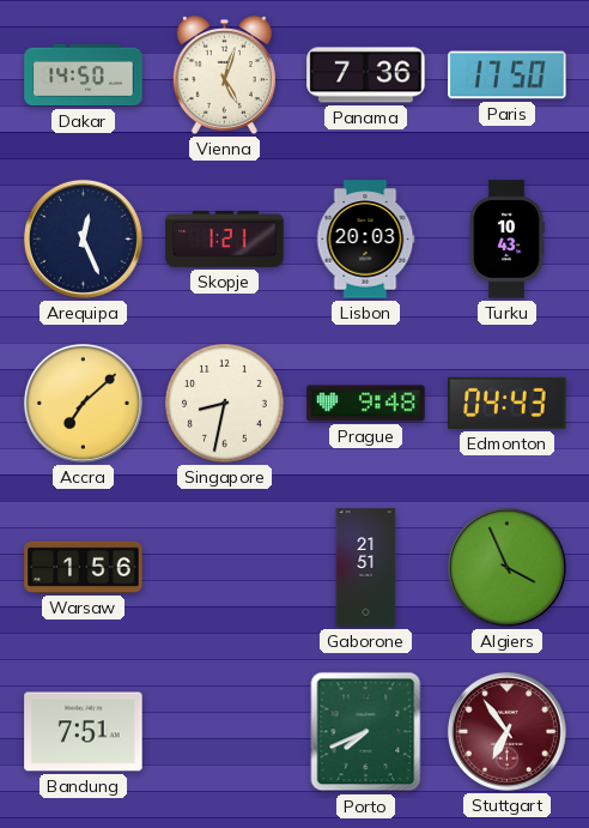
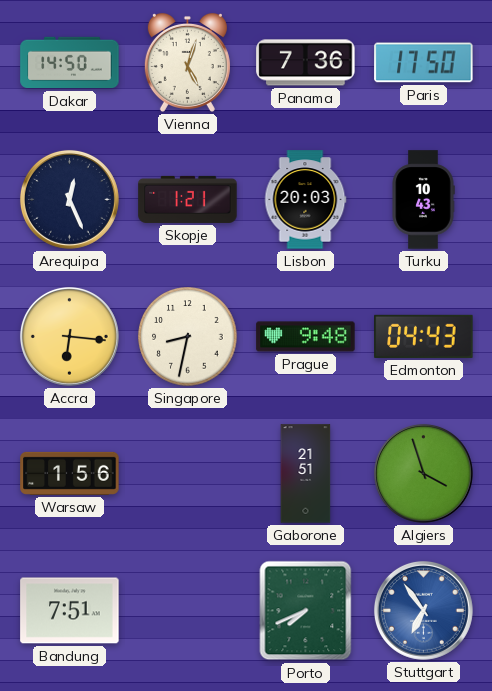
Accra: 7:08 -> 6:16
Algiers: 3:56 -> 3:57
Stuttgart dial: burgundy -> blue
